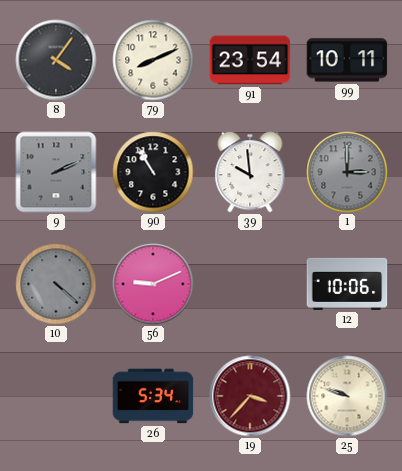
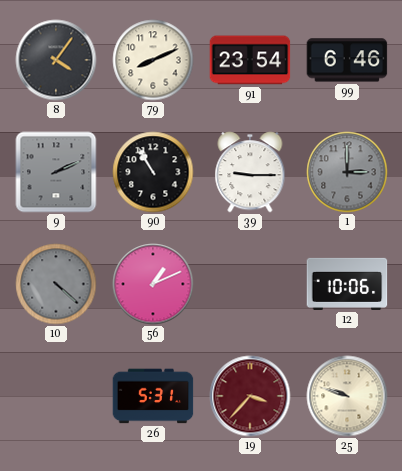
99: 10:11 -> 6:46
39: 9:59 -> 9:15
56: 9:11 -> 1:11
26: 5:34 -> 5:31
